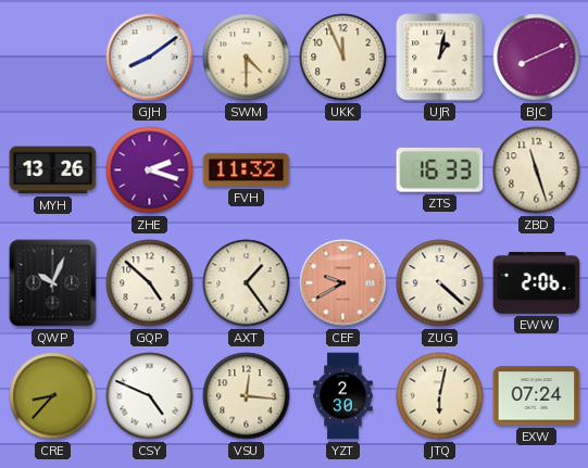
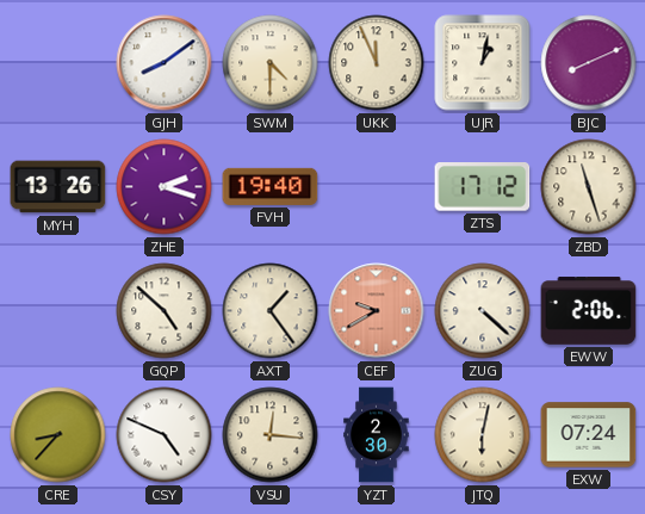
FVH: 11:32 -> 19:40
ZTS: 16:33 -> 17:12
QWP: 10:04 -> none
